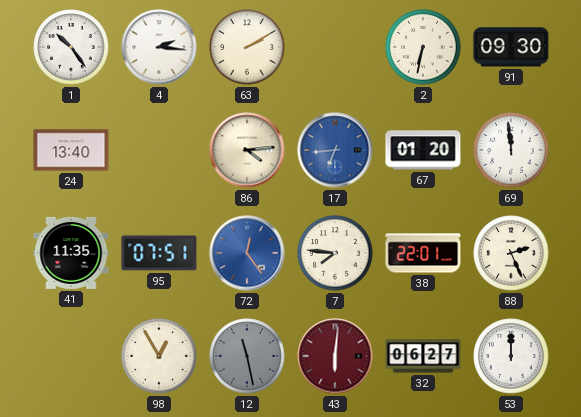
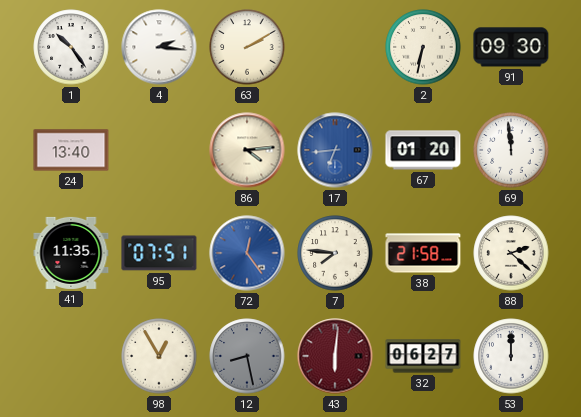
38: 22:01 -> 21:58
88: 2:26 -> 2:22
12: 11:28 -> 8:28
